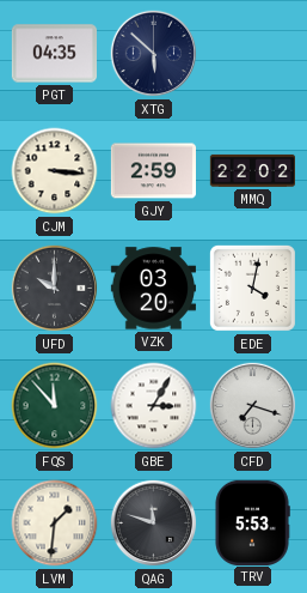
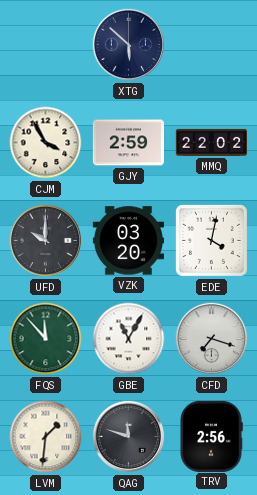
PGT: 04:35 -> none
CJM: 3:16 -> 3:55
GBE: 3:05 -> 11:05
TRV: 5:53 -> 2:56
